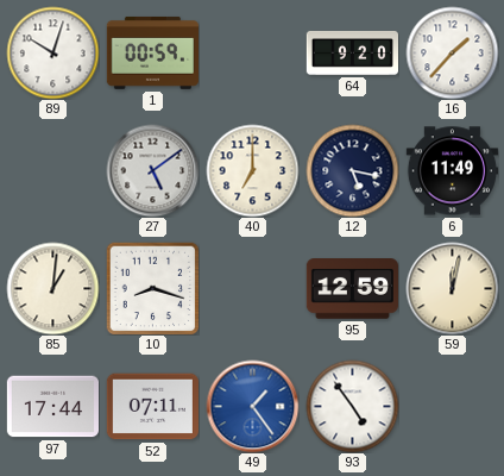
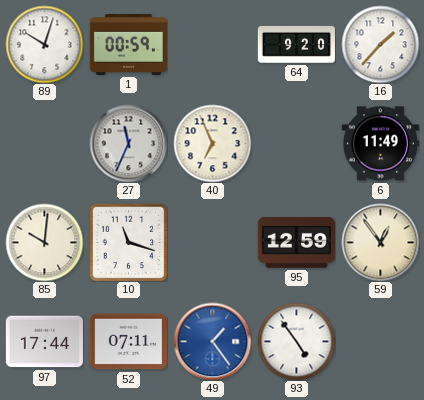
27: 5:09 -> 11:34
40: 7:00 -> 6:56
12: 5:17 -> none
85: 1:01 -> 10:01
10: 8:18 -> 11:18
59: 12:02 -> 12:54
